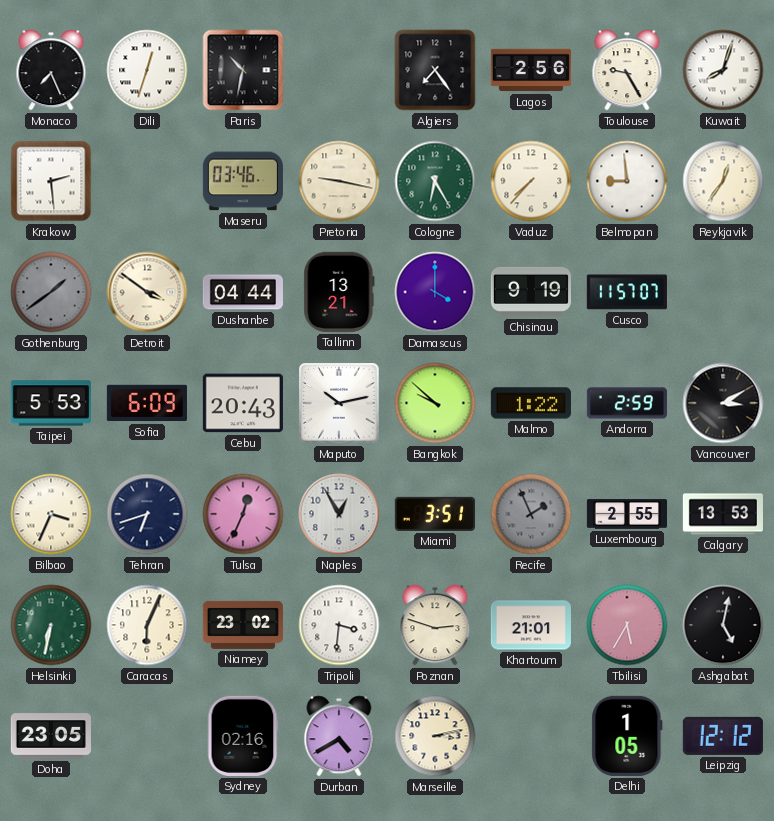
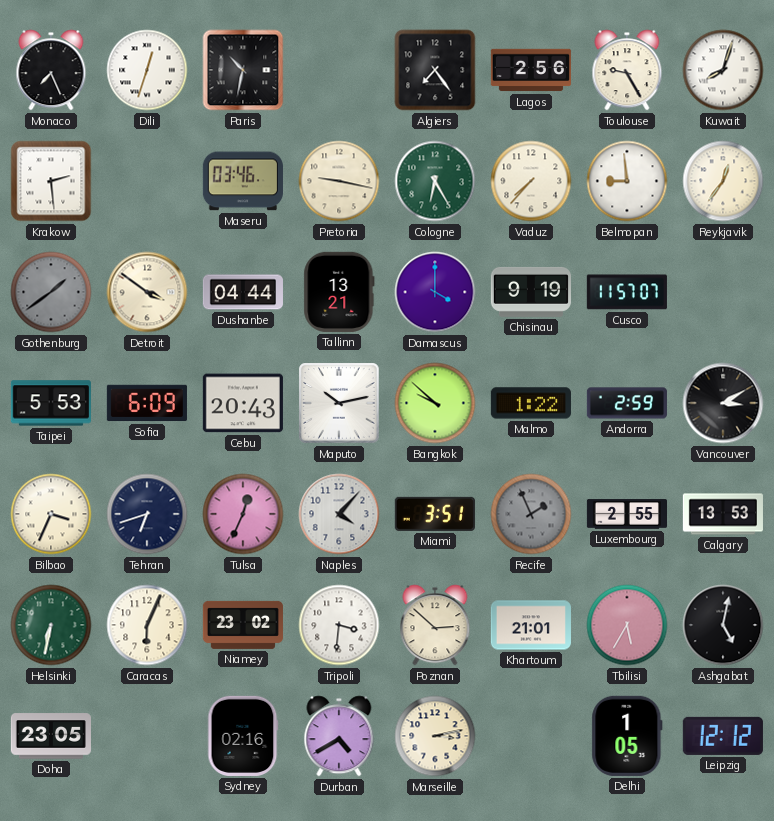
Naples: 12:55 -> 4:07
Poznan: 2:48 -> 2:52
